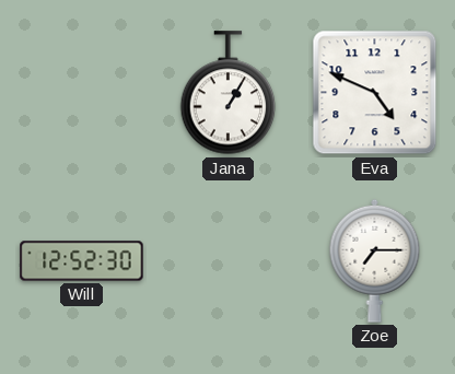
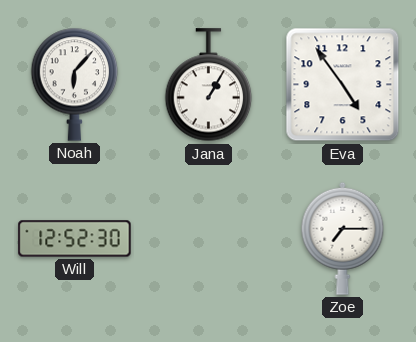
Noah: none -> 6:07
Eva: 4:49 -> 4:54
